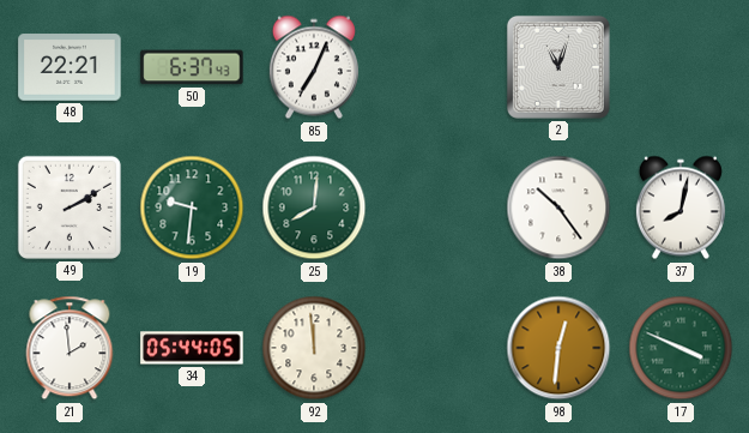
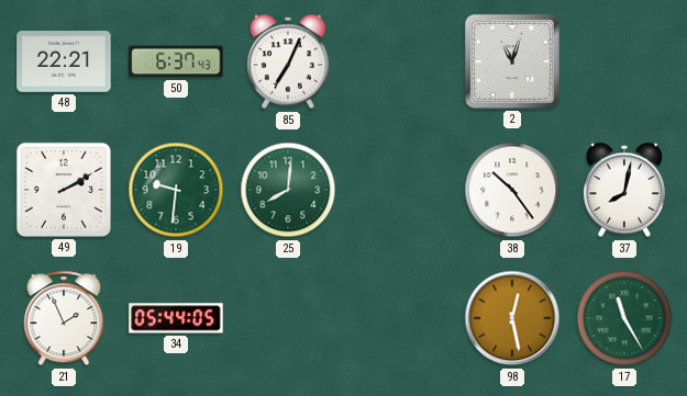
21: 1:59 -> 1:56
92: 11:59 -> none
98: 12:31 -> 12:28
17: 3:49 -> 11:25
